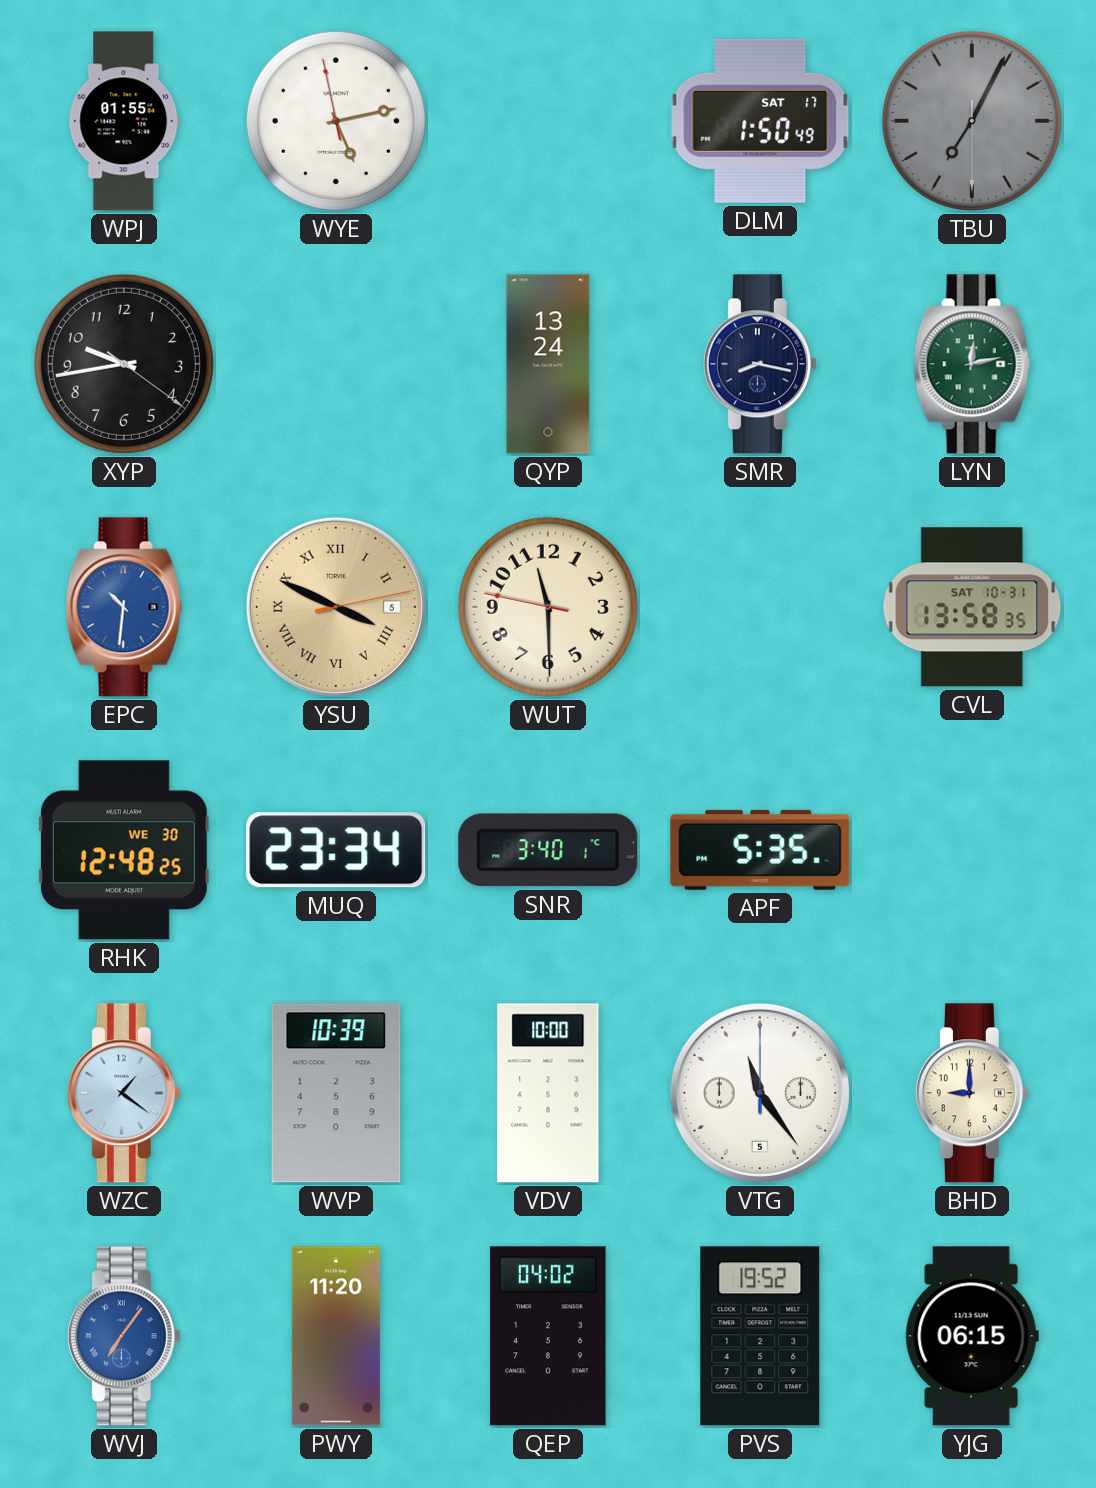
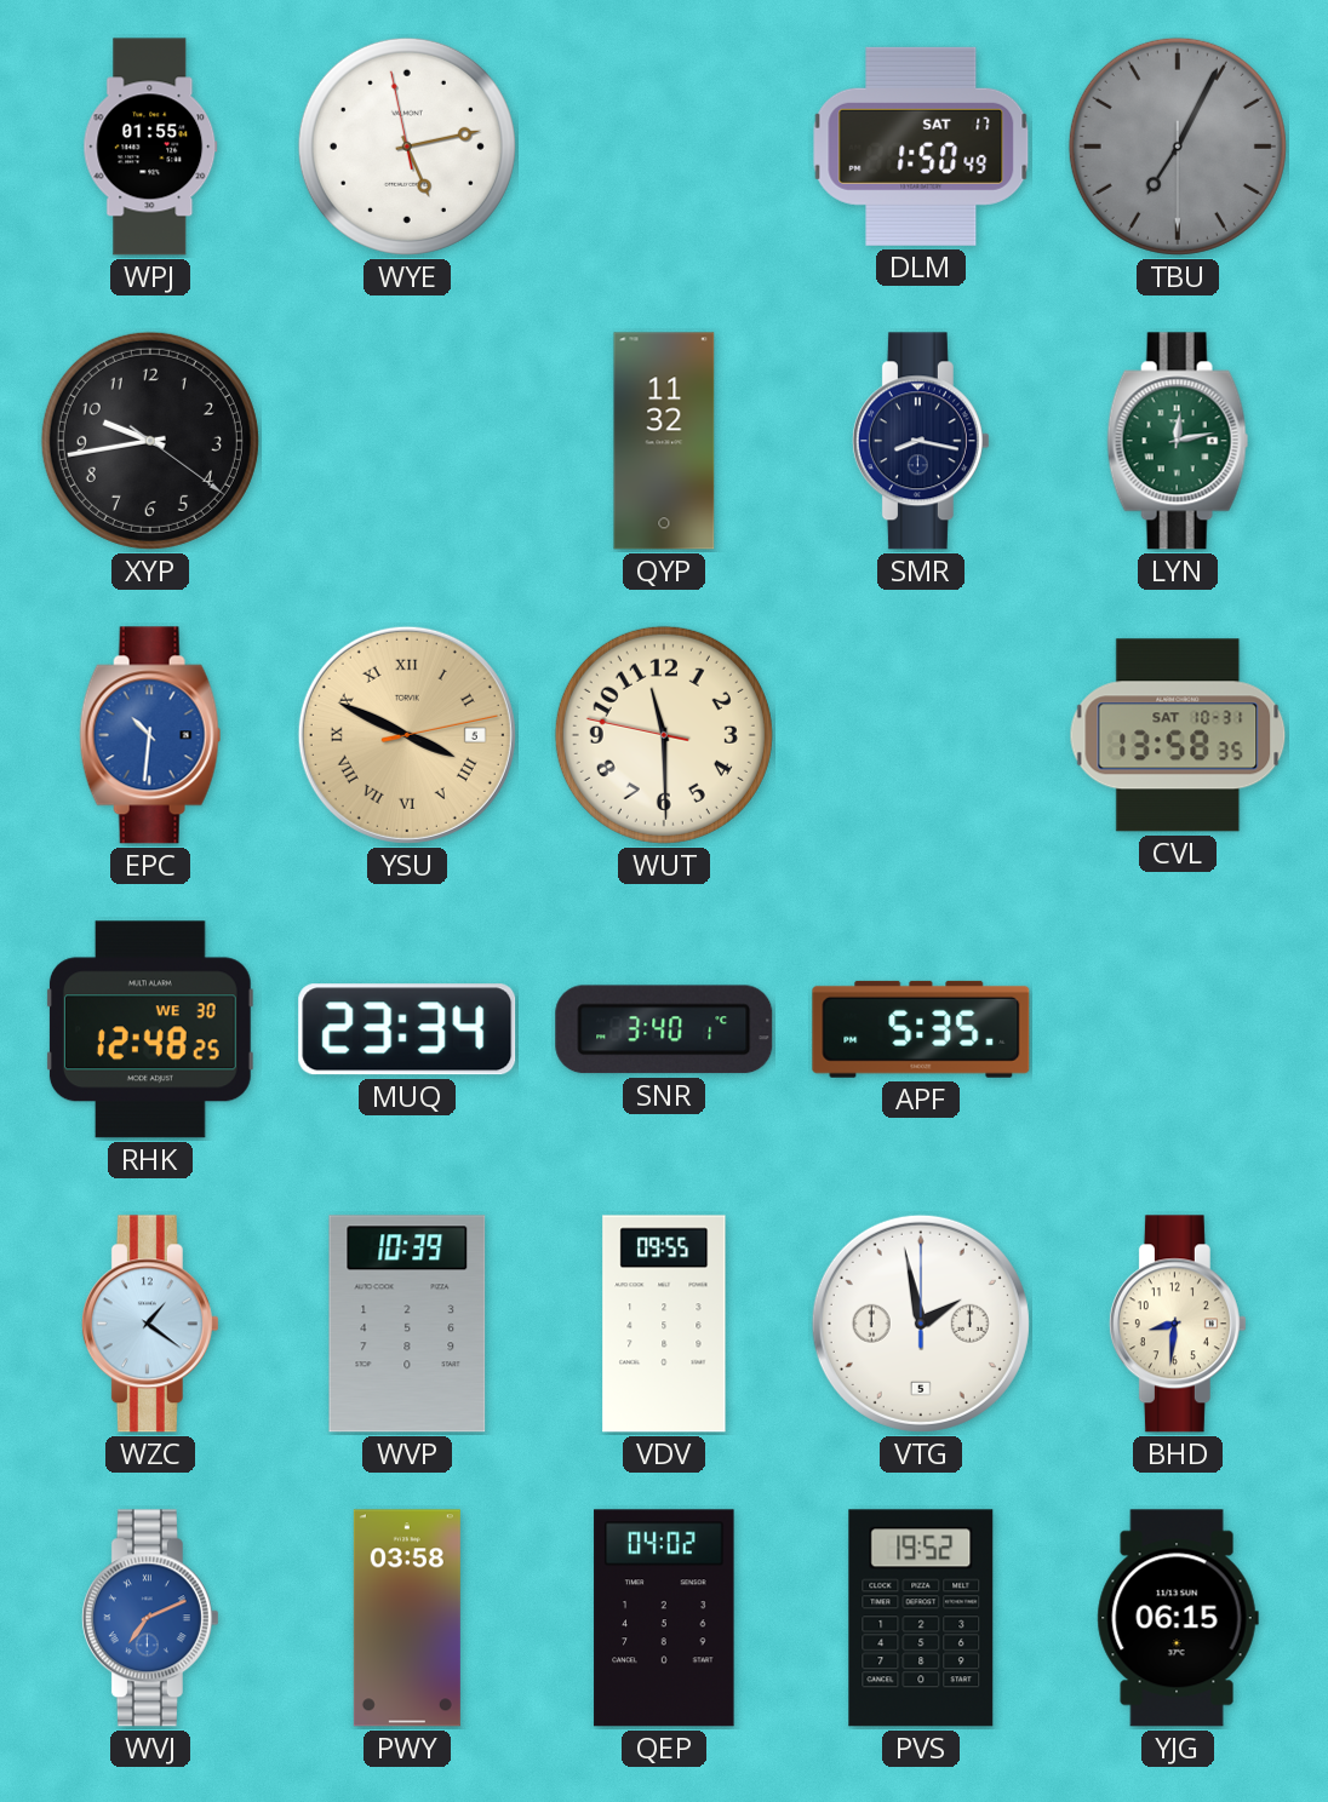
QYP: 13:24 -> 11:32
VDV: 10:00 -> 09:55
VTG: 11:24 -> 1:58
BHD: 9:00 -> 8:31
WVJ: 7:06 -> 7:11
PWY: 11:20 -> 03:58
